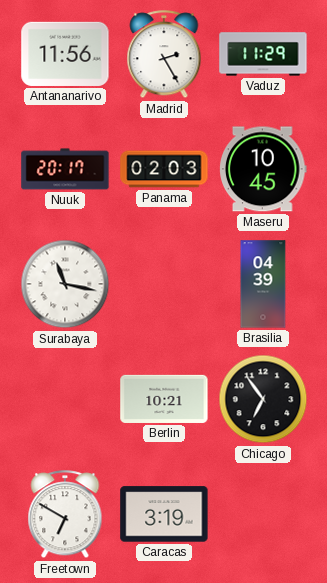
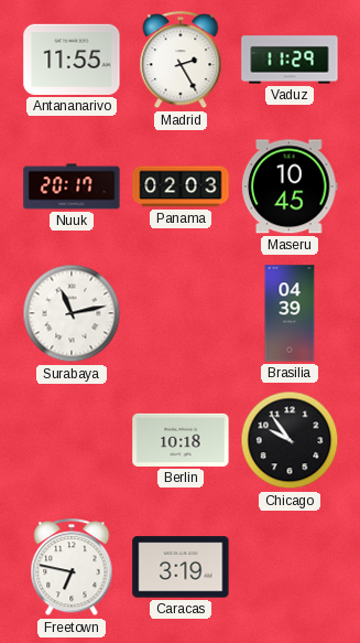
Antananarivo: 11:56 -> 11:55
Surabaya: 11:17 -> 11:13
Berlin: 10:21 -> 10:18
Chicago: 6:54 -> 9:54
Freetown: 6:50 -> 6:47
